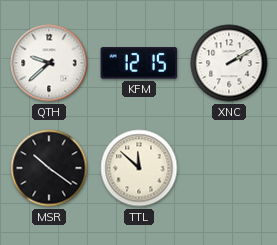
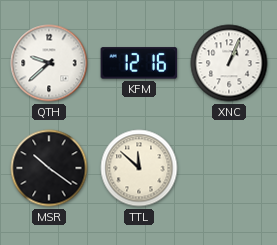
KFM: 12:15 -> 12:16
XNC: 2:10 -> 1:04
